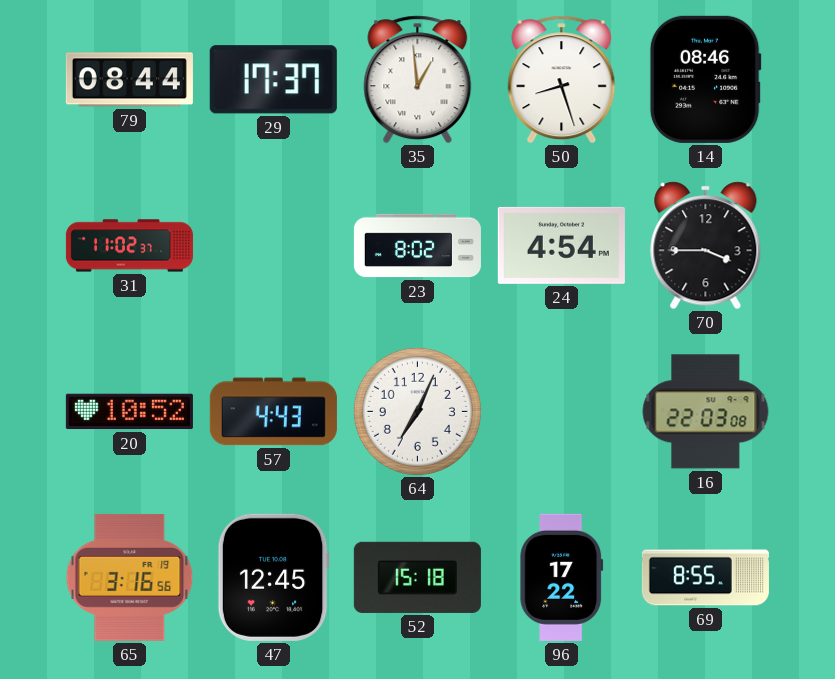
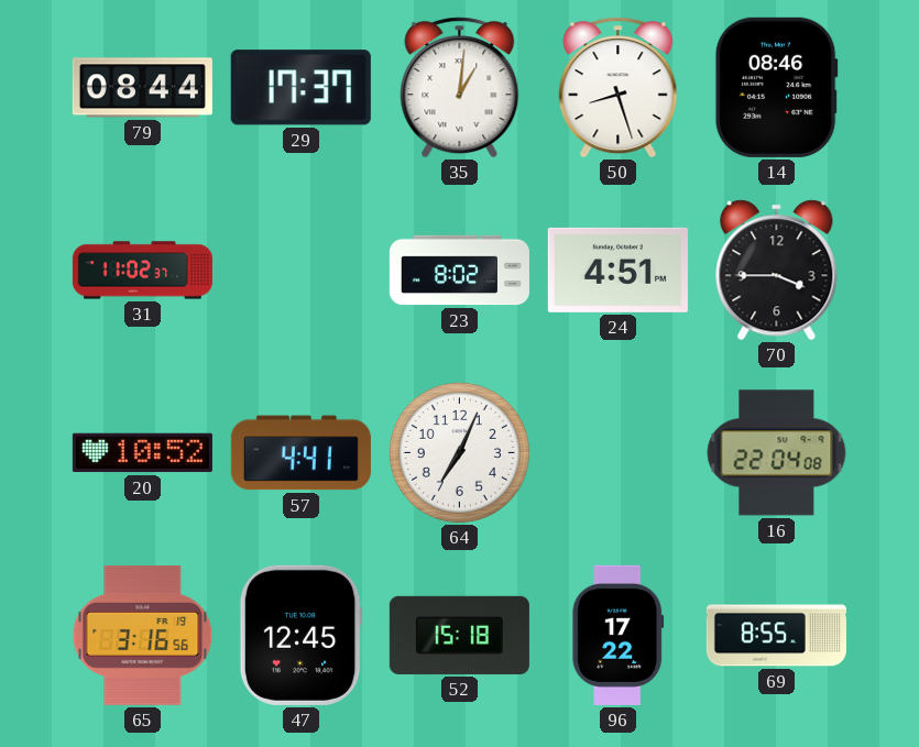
35: 12:59 -> 1:01
24: 4:54 -> 4:51
57: 4:43 -> 4:41
16: 22:03 -> 22:04
